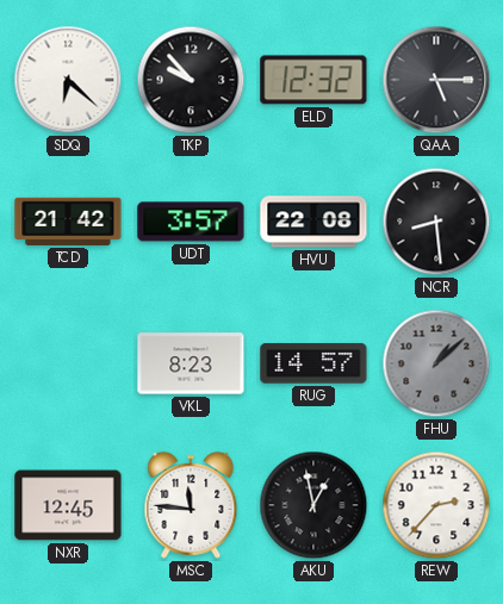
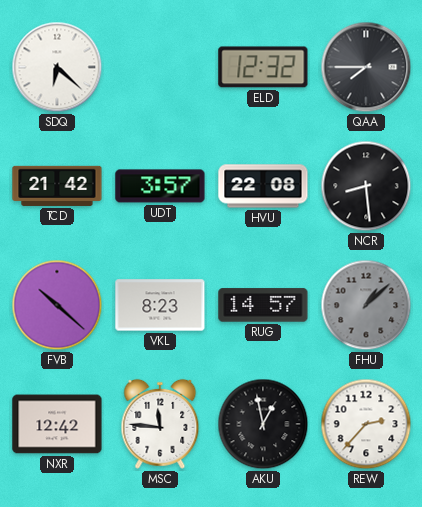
TKP: 9:53 -> none
QAA: 5:15 -> 7:45
FVB: none -> 10:22
NXR: 12:45 -> 12:42
